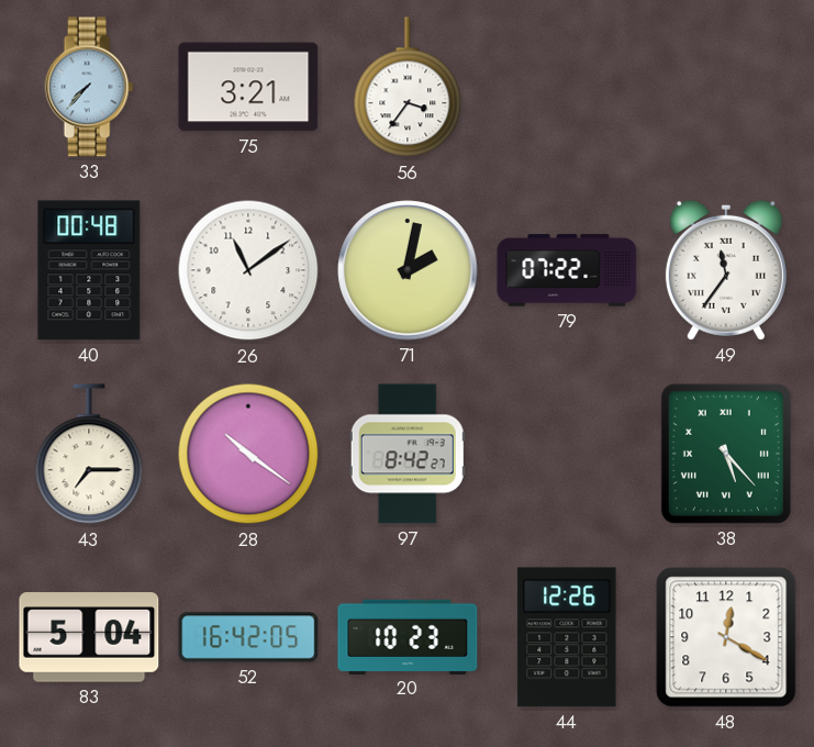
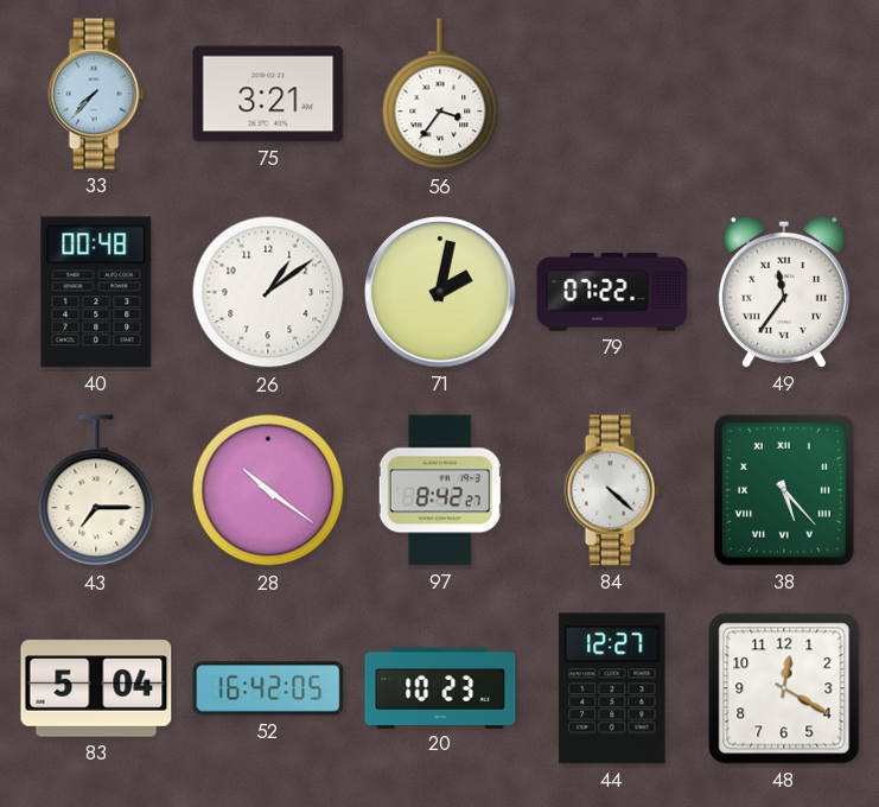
26: 11:09 -> 1:09
84: none -> 4:22
44: 12:26 -> 12:27
